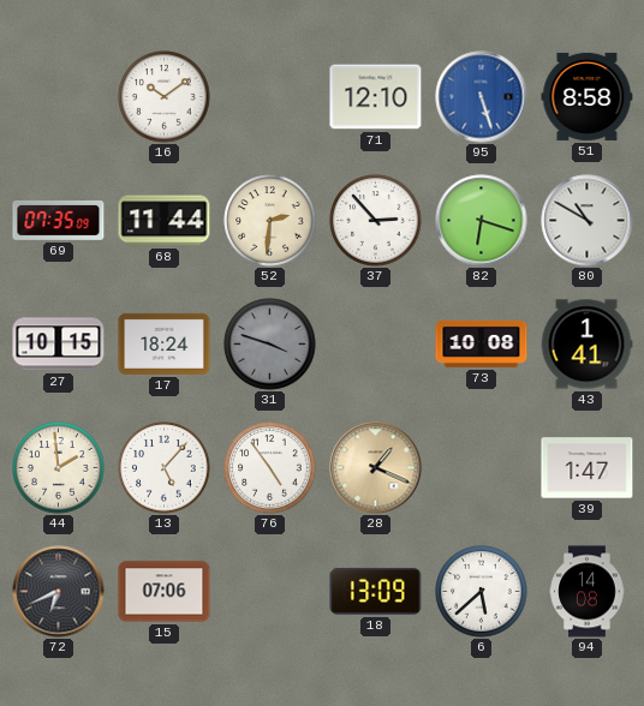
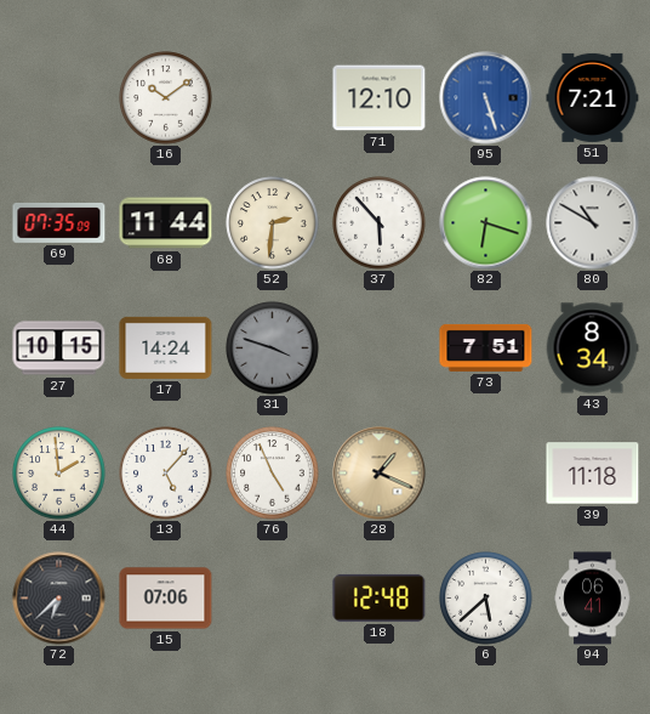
51: 8:58 -> 7:21
37: 2:53 -> 5:53
17: 18:24 -> 14:24
73: 10:08 -> 7:51
43: 1:41 -> 8:34
76: 4:54 -> 4:56
39: 1:47 -> 11:18
72: 6:41 -> 6:38
18: 13:09 -> 12:48
94: 14:08 -> 06:41
